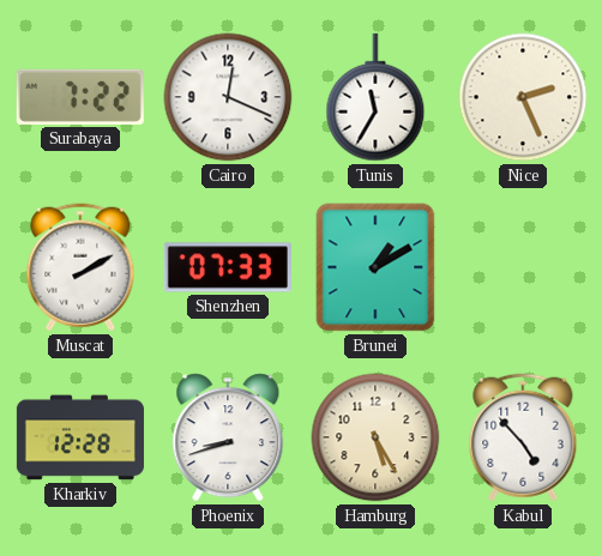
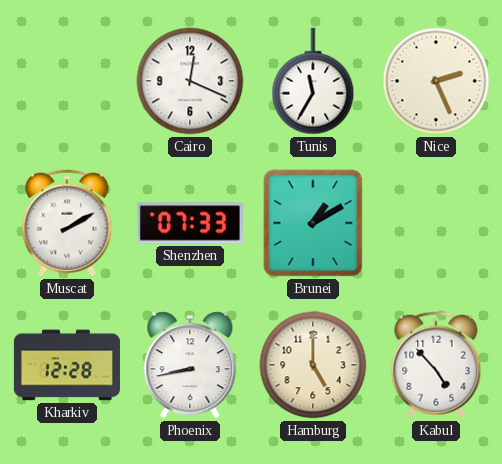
Surabaya: 7:22 -> none
Phoenix: 8:42 -> 8:43
Hamburg: 5:25 -> 5:00
